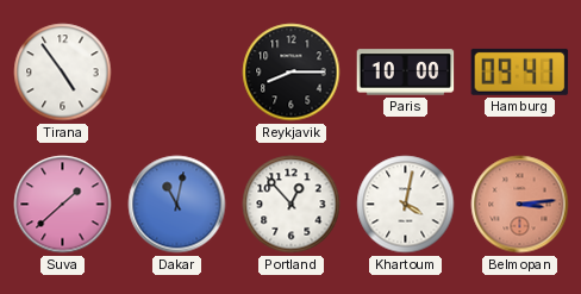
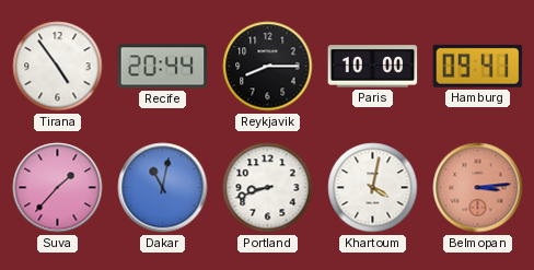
Recife: none -> 20:44
Suva: 1:38 -> 1:37
Portland: 12:53 -> 8:42
